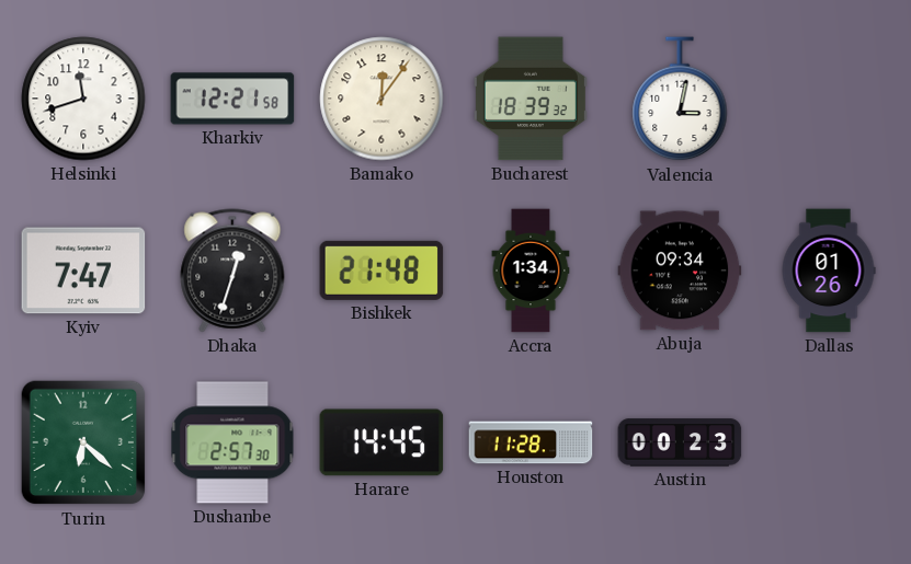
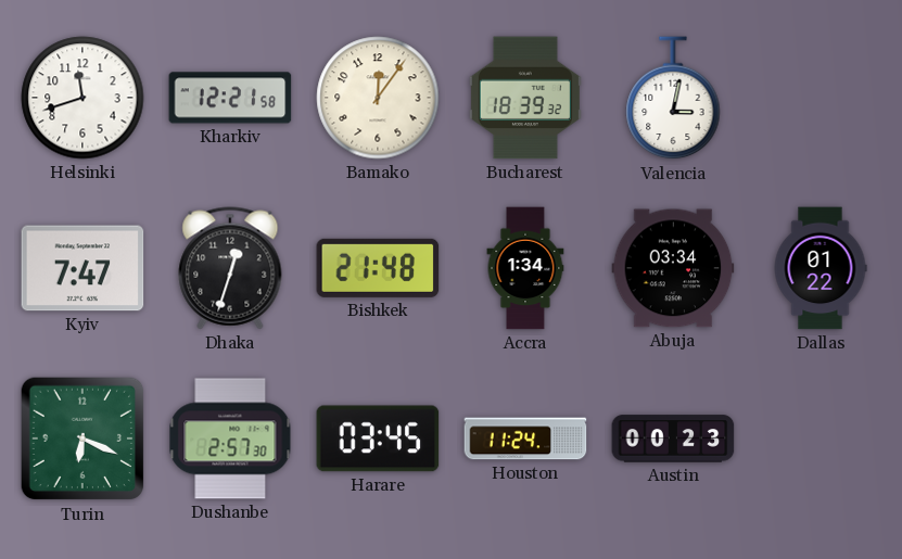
Abuja: 09:34 -> 03:34
Dallas: 01:26 -> 01:22
Turin: 6:22 -> 6:19
Harare: 14:45 -> 03:45
Houston: 11:28 -> 11:24
